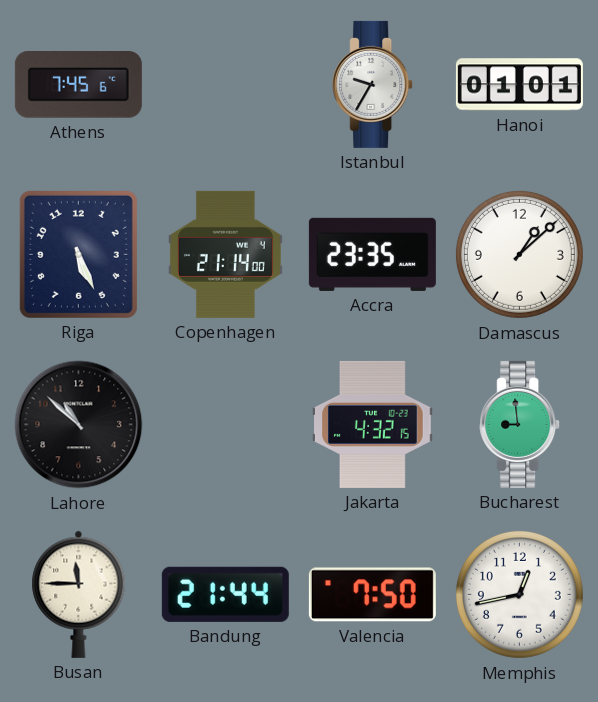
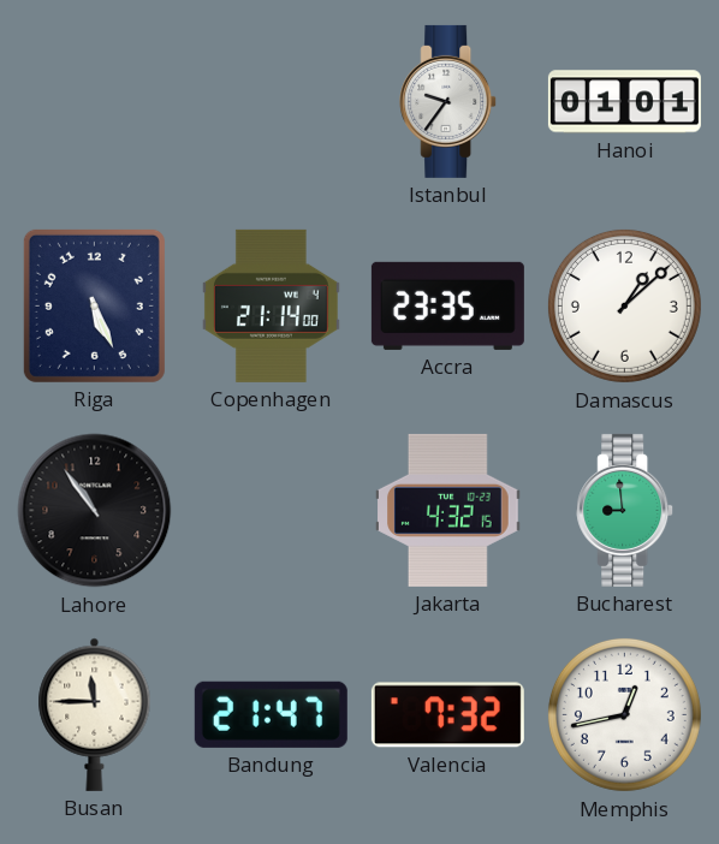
Athens: 7:45 -> none
Istanbul: 9:35 -> 9:36
Lahore: 10:52 -> 10:54
Bandung: 21:44 -> 21:47
Valencia: 7:50 -> 7:32
